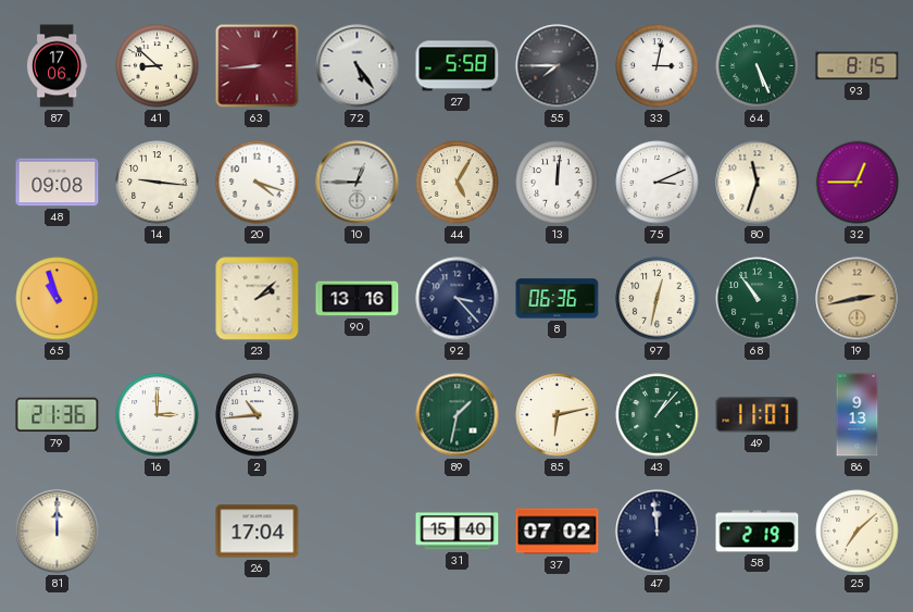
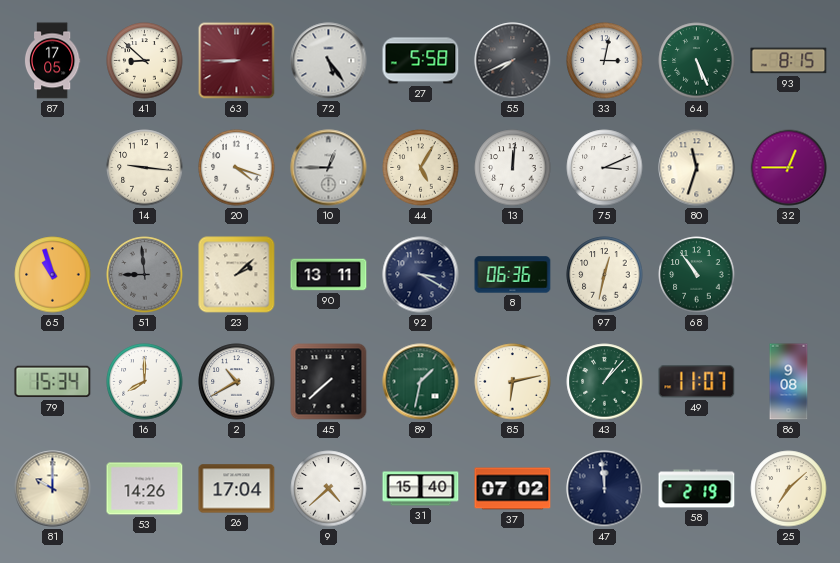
87: 17:06 -> 17:05
63: 8:44 -> 8:45
55: 7:45 -> 7:41
48: 09:08 -> none
51: none -> 8:59
90: 13:16 -> 13:11
92: 3:23 -> 3:20
19: 2:43 -> none
79: 21:36 -> 15:34
16: 3:00 -> 8:00
2: 10:44 -> 10:40
45: none -> 7:38
86: 9:13 -> 9:08
81: 12:00 -> 10:00
53: none -> 14:26
9: none -> 4:38
